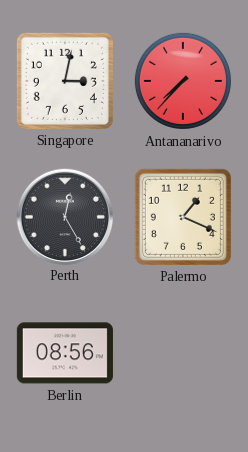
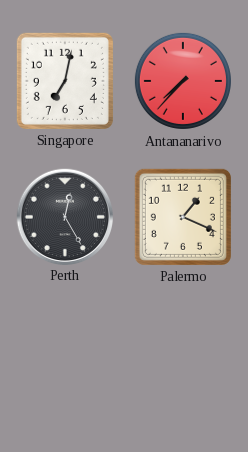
Singapore: 3:02 -> 7:02
Berlin: 08:56 -> none
